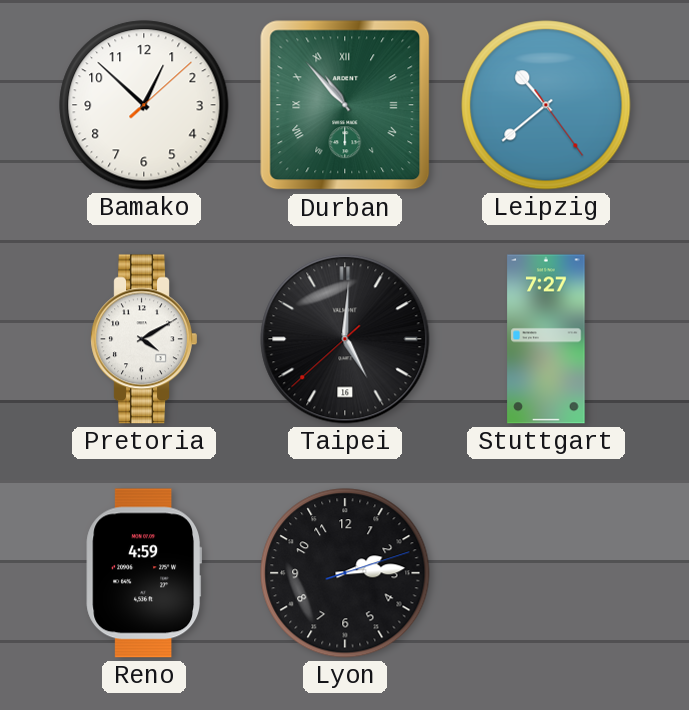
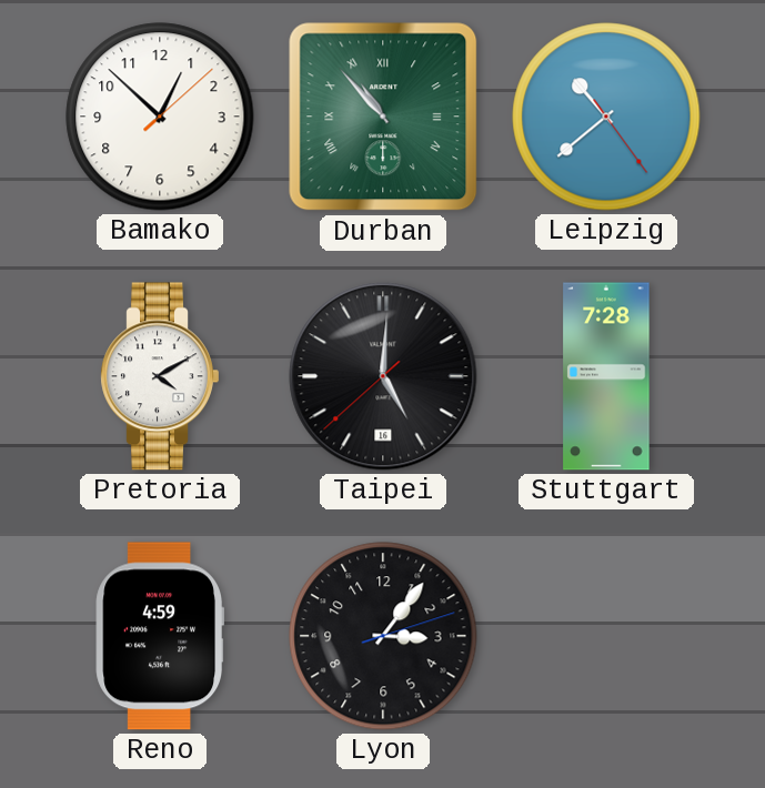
Stuttgart: 7:27 -> 7:28
Lyon: 2:14 -> 3:06
